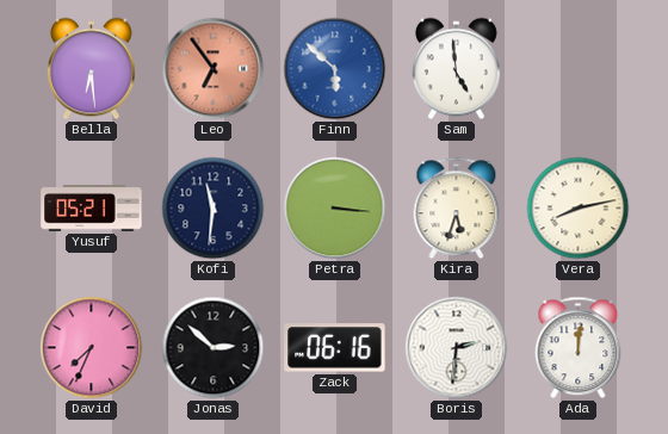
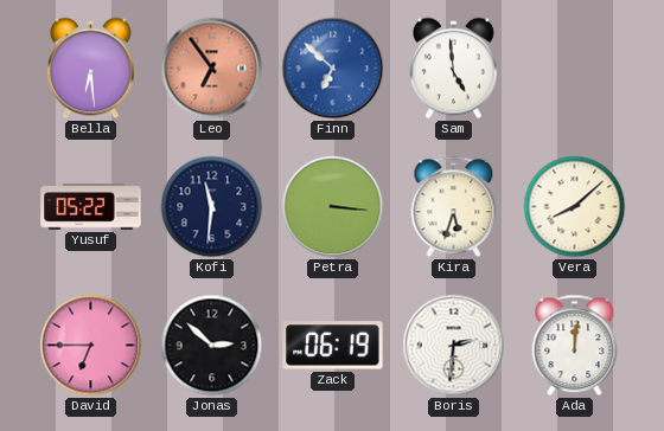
Finn: 5:52 -> 6:52
Yusuf: 05:21 -> 05:22
Vera: 8:13 -> 8:08
David: 7:34 -> 6:45
Zack: 06:16 -> 06:19
